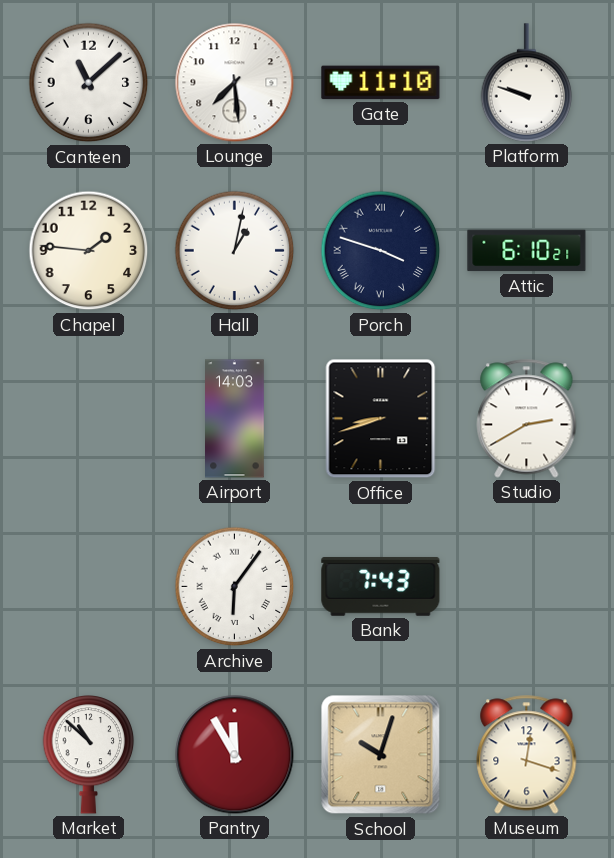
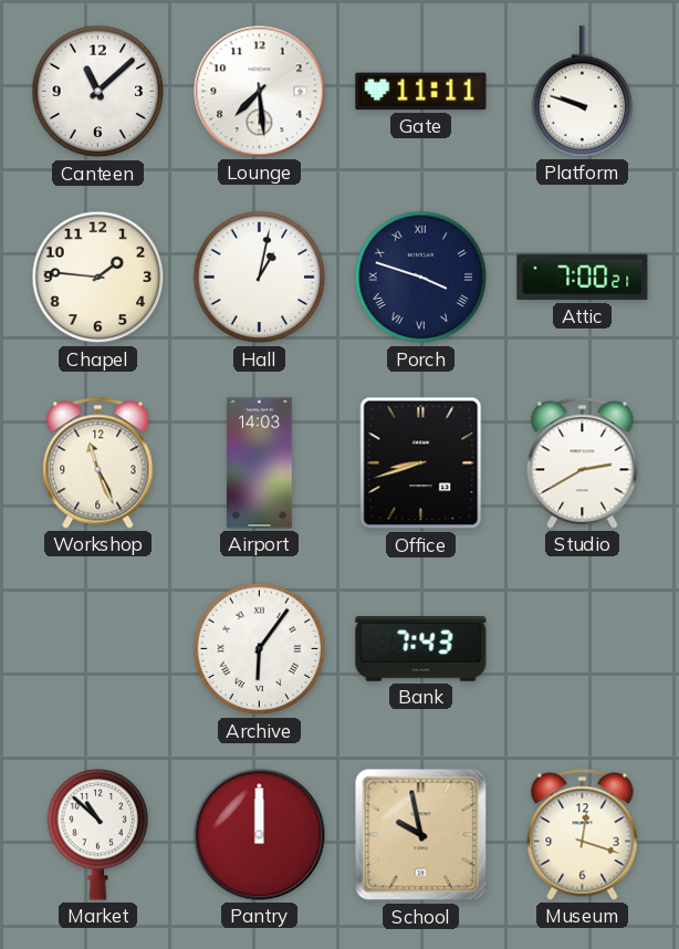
Gate: 11:10 -> 11:11
Attic: 6:10 -> 7:00
Workshop: none -> 11:26
Pantry: 11:55 -> 12:00
School: 10:03 -> 9:58
